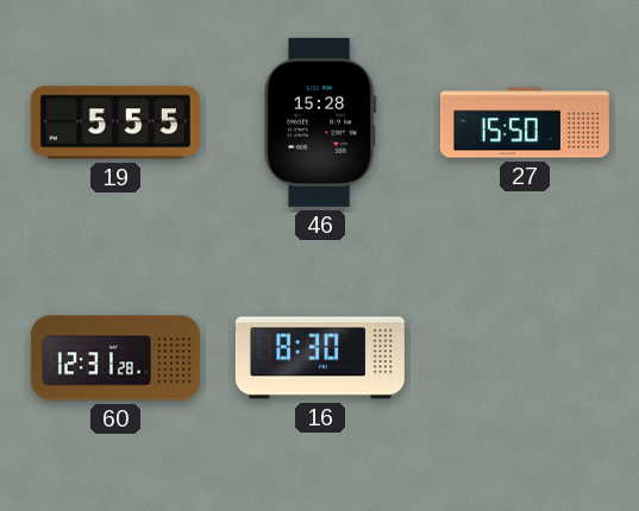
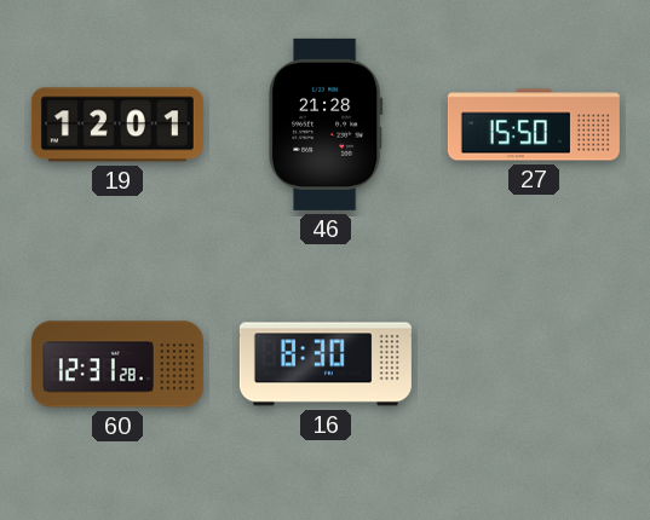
19: 5:55 -> 12:01
46: 15:28 -> 21:28
